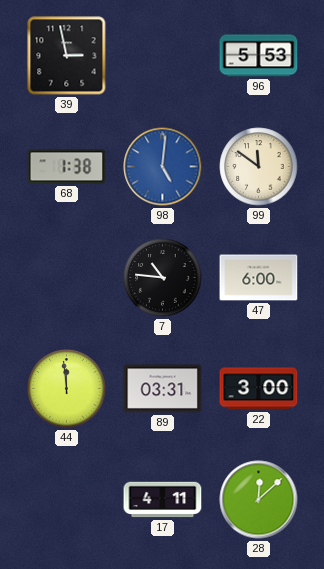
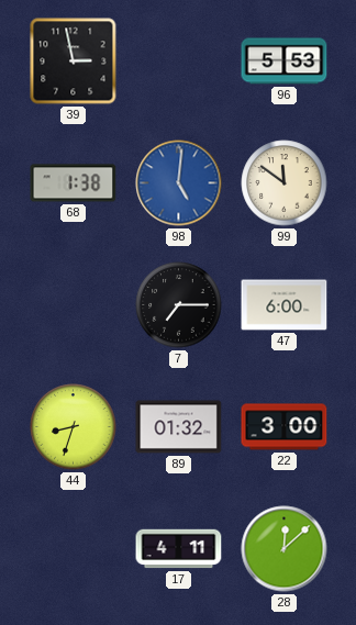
7: 10:46 -> 7:15
44: 11:59 -> 8:33
89: 03:31 -> 01:32
